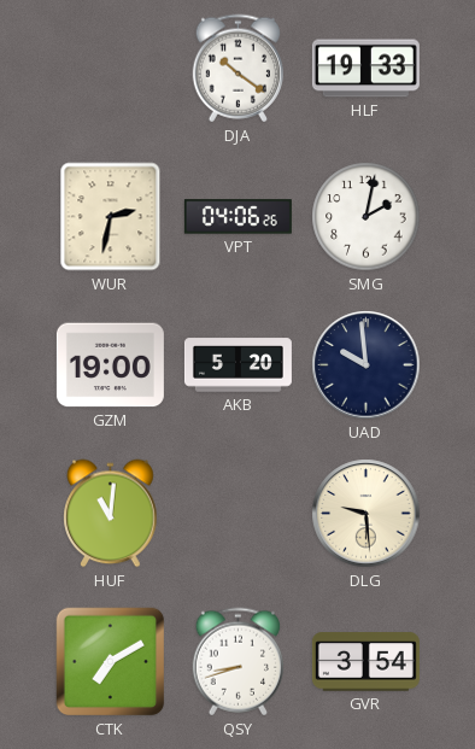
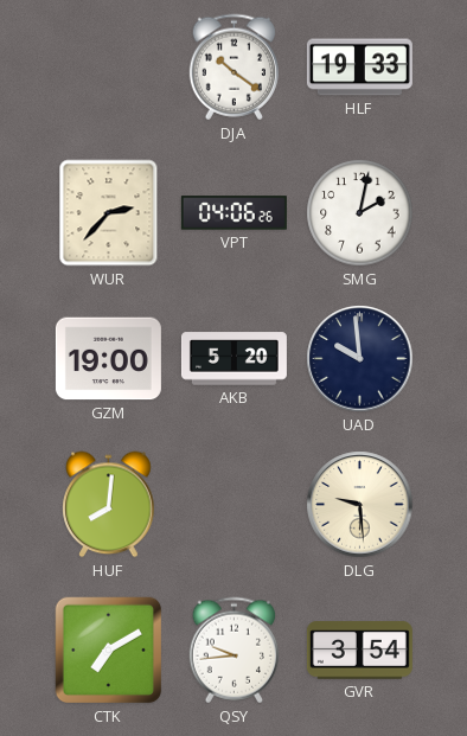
WUR: 2:32 -> 2:37
HUF: 11:01 -> 8:01
QSY: 8:42 -> 9:44
